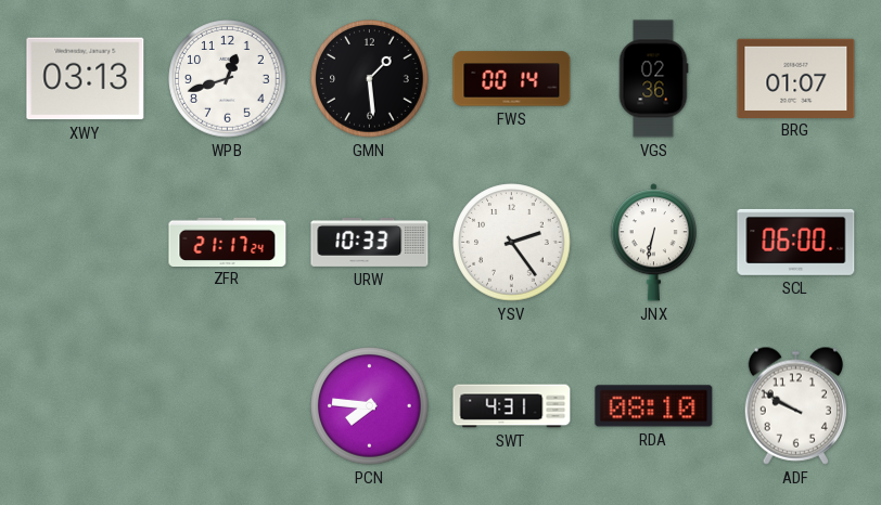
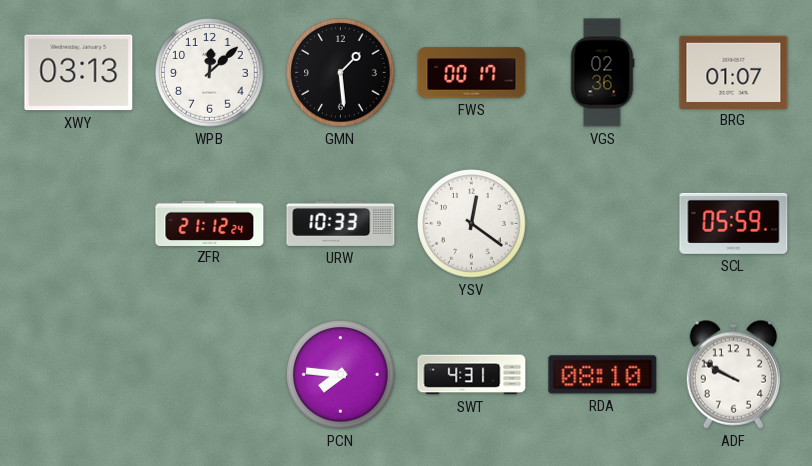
WPB: 12:42 -> 12:08
FWS: 00:14 -> 00:17
ZFR: 21:17 -> 21:12
YSV: 2:24 -> 12:21
JNX: 6:32 -> none
SCL: 06:00 -> 05:59
